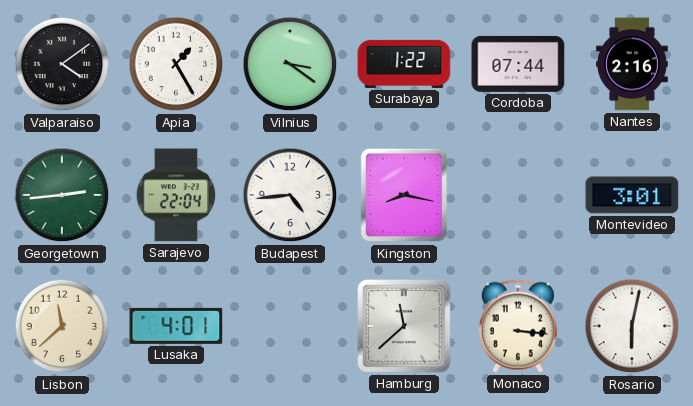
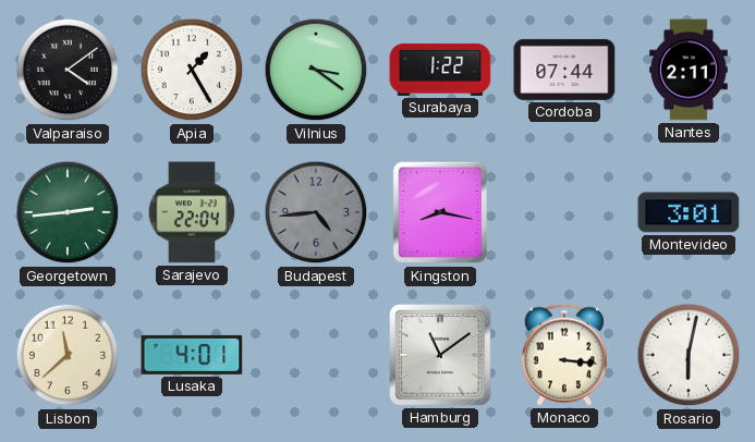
Nantes: 2:16 -> 2:11
Budapest dial: white -> grey
Hamburg: 11:38 -> 11:09
